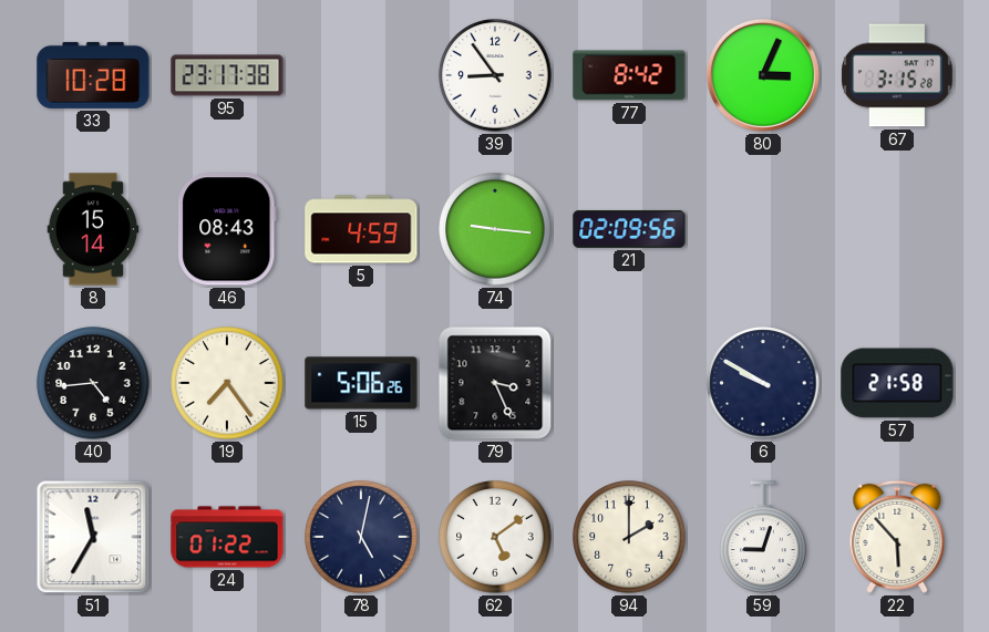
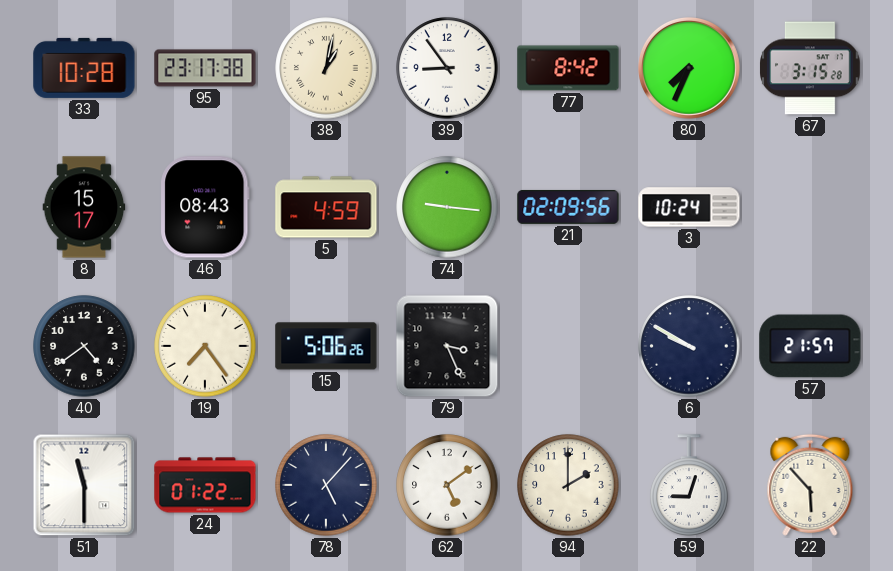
38: none -> 1:02
80: 3:04 -> 7:34
8: 15:14 -> 15:17
3: none -> 10:24
40: 4:44 -> 4:39
57: 21:58 -> 21:57
51: 11:35 -> 11:30
78: 5:02 -> 5:07
